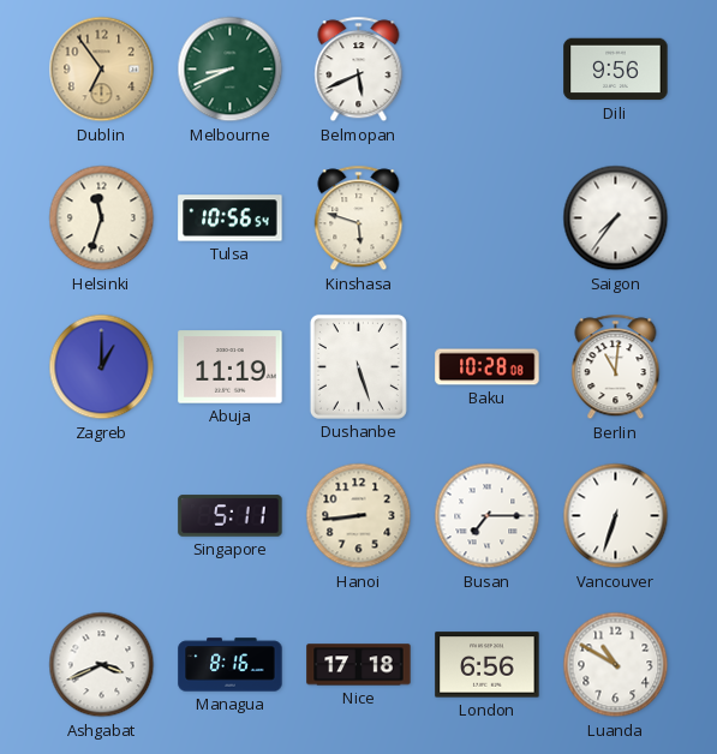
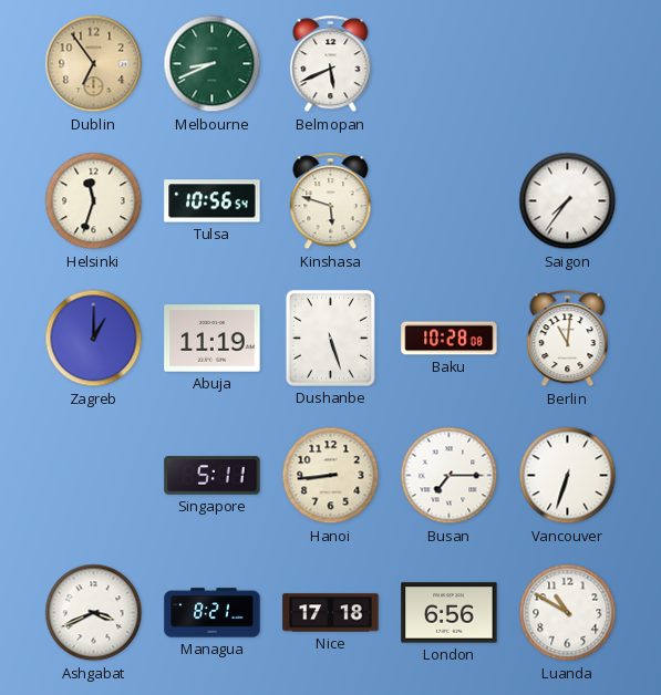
Dili: 9:56 -> none
Managua: 8:16 -> 8:21
